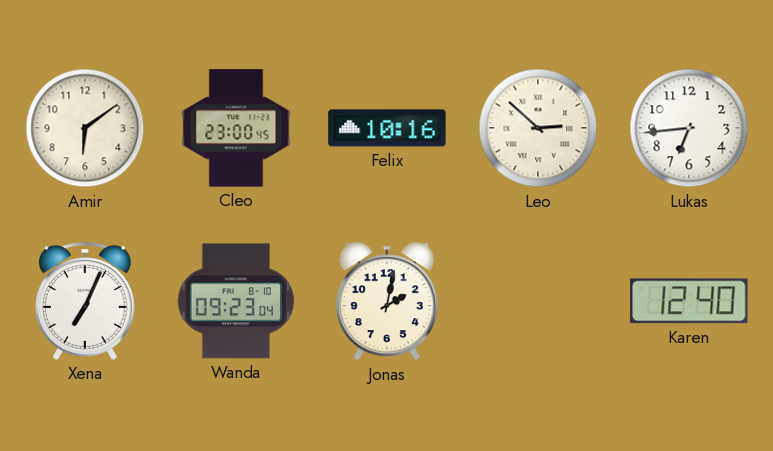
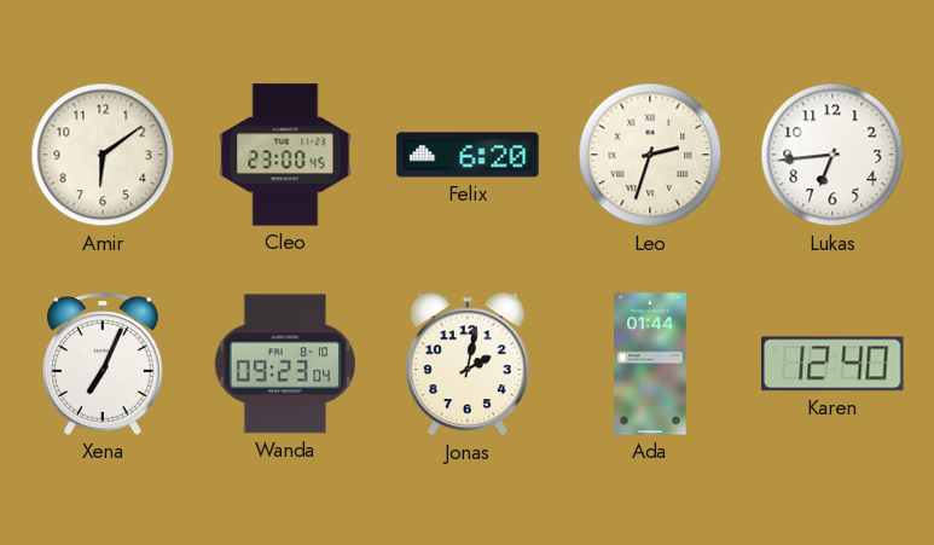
Felix: 10:16 -> 6:20
Leo: 2:52 -> 2:33
Ada: none -> 01:44
